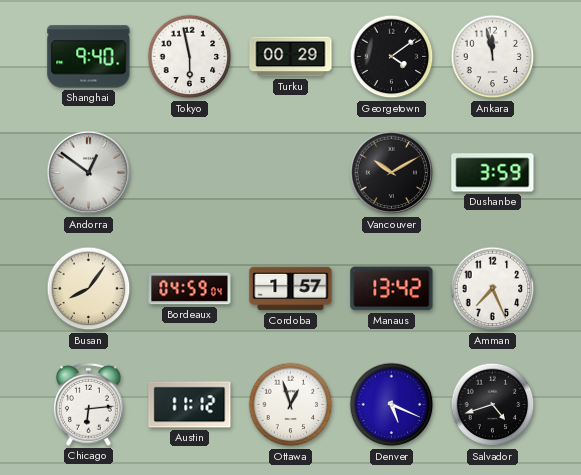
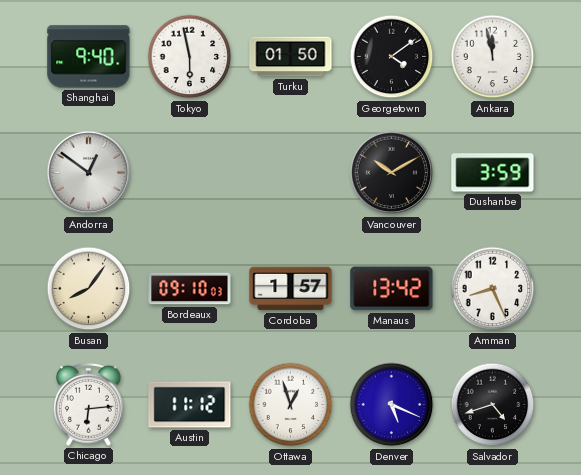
Turku: 00:29 -> 01:50
Bordeaux: 04:59 -> 09:10
Amman: 7:26 -> 8:26
